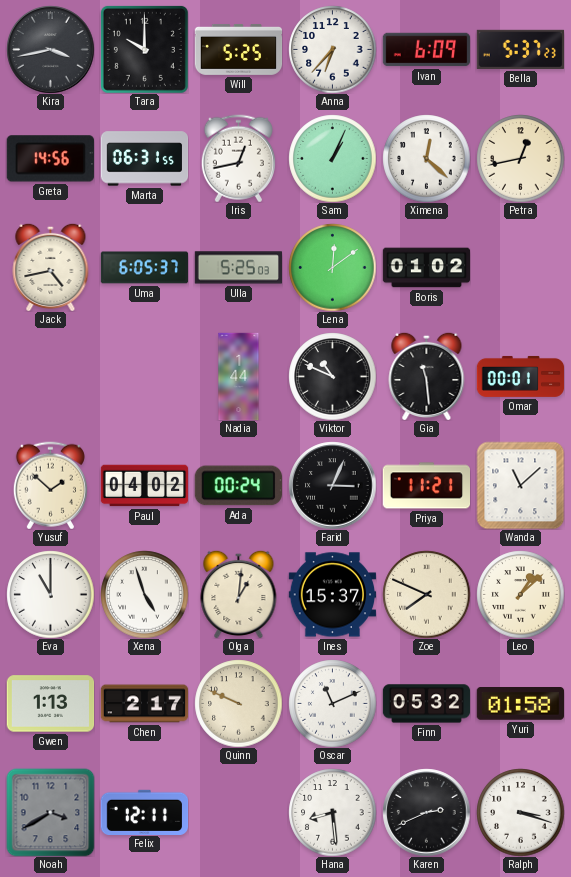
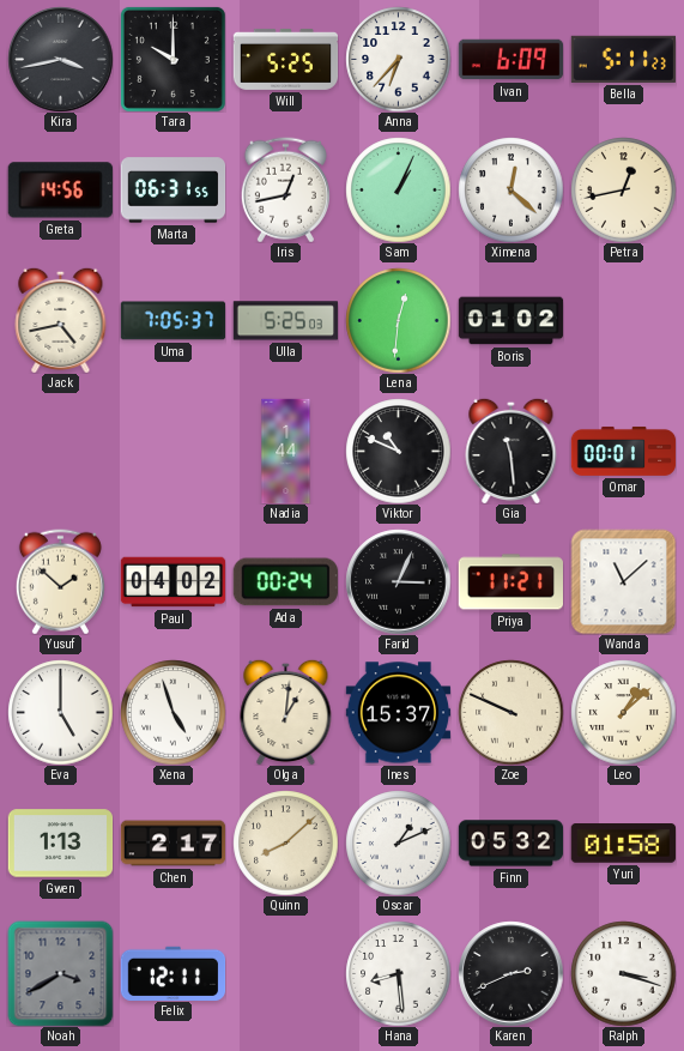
Bella: 5:37 -> 5:11
Uma: 6:05 -> 7:05
Lena: 12:09 -> 12:31
Eva: 11:00 -> 5:00
Zoe: 7:49 -> 9:49
Quinn: 9:49 -> 8:08
Oscar: 11:11 -> 1:11
